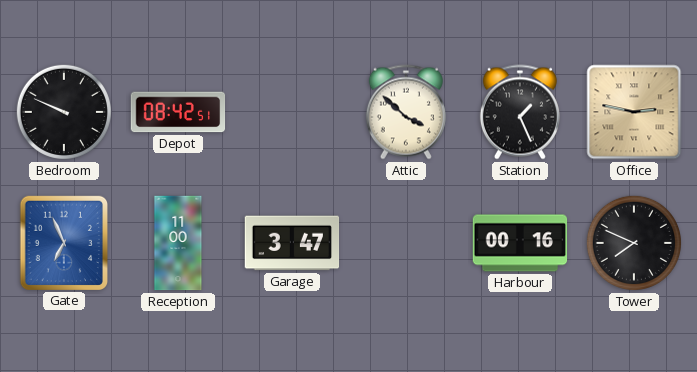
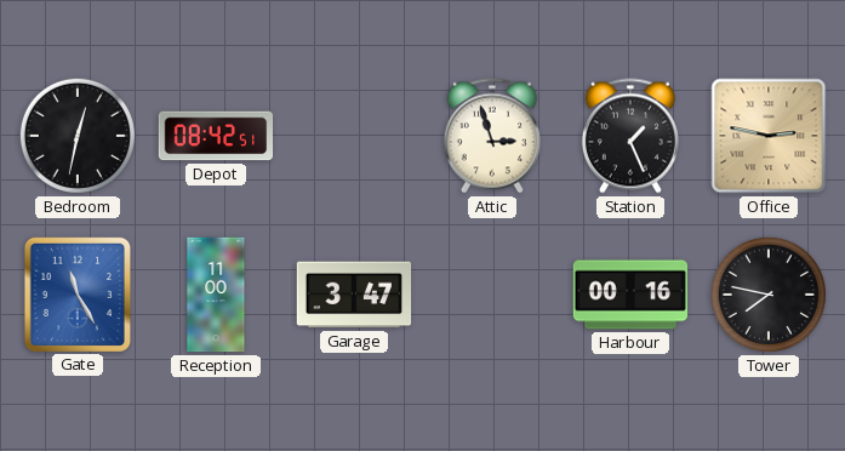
Bedroom: 9:49 -> 12:32
Attic: 3:52 -> 2:57
Gate: 6:56 -> 11:25
Tower: 7:49 -> 7:47
